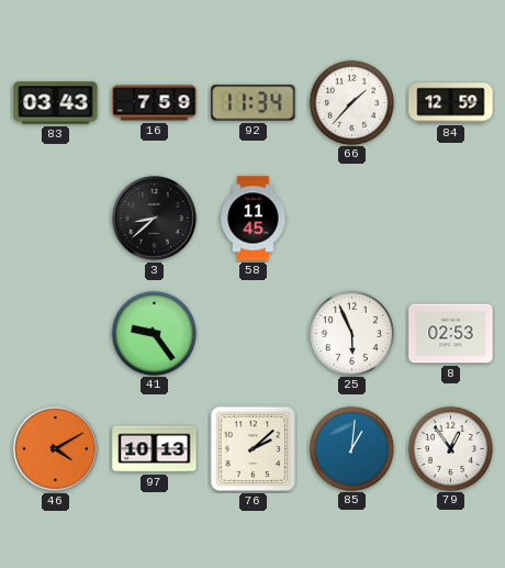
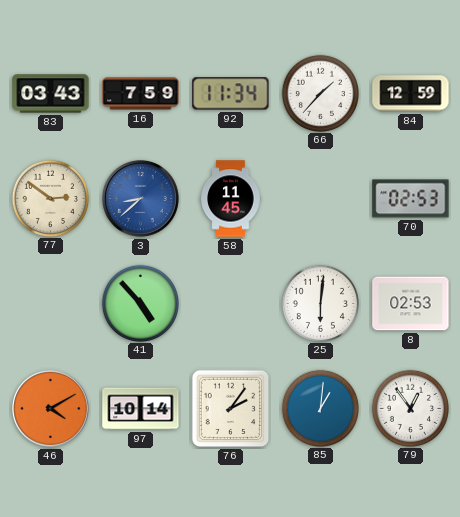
77: none -> 2:51
3 dial: black -> blue
70: none -> 02:53
41: 9:24 -> 4:53
25: 5:56 -> 6:01
97: 10:13 -> 10:14
76: 2:08 -> 2:06
